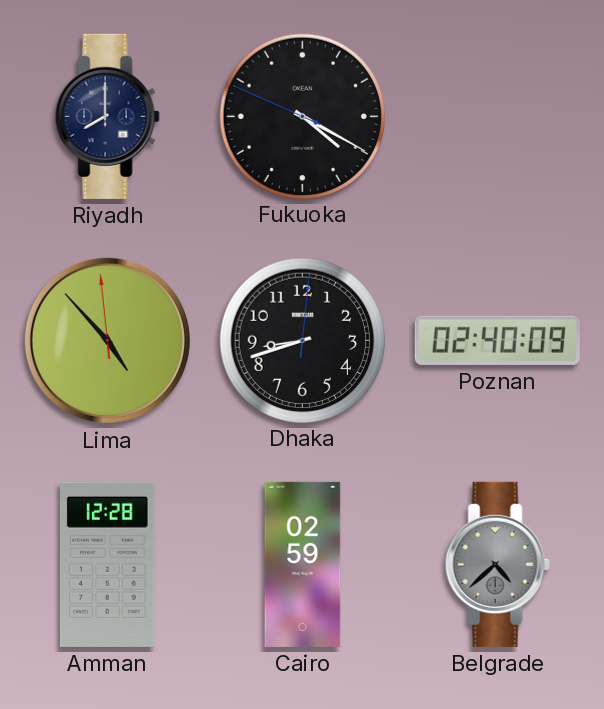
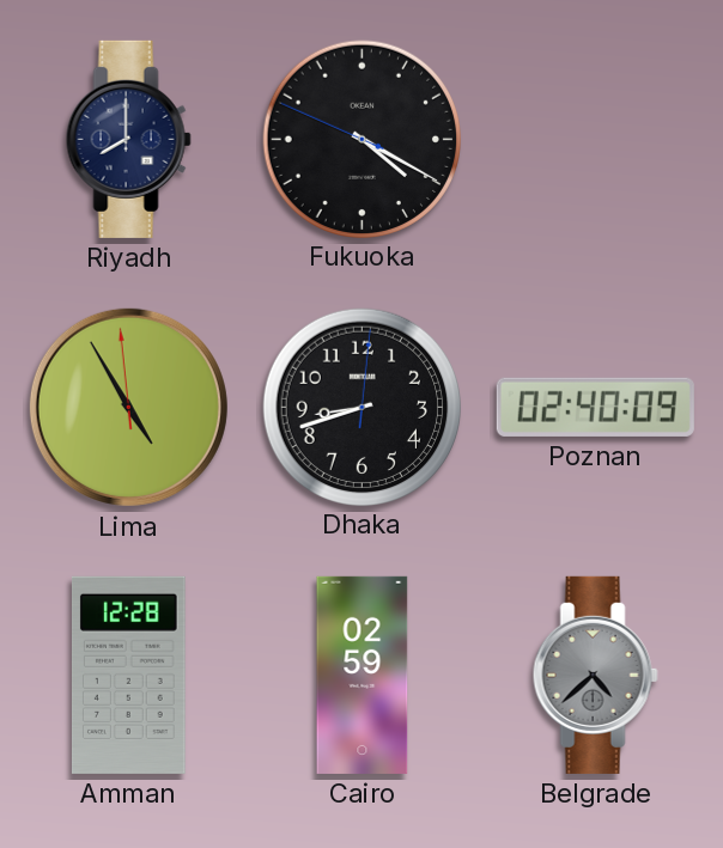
Lima: 4:52 -> 4:54
